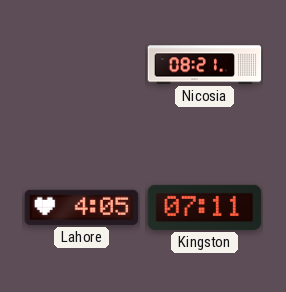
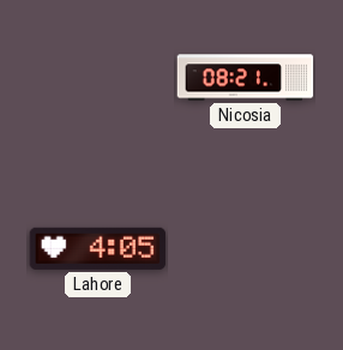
Kingston: 07:11 -> none
